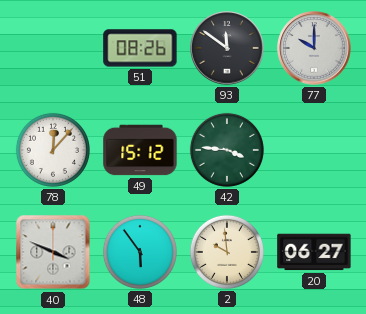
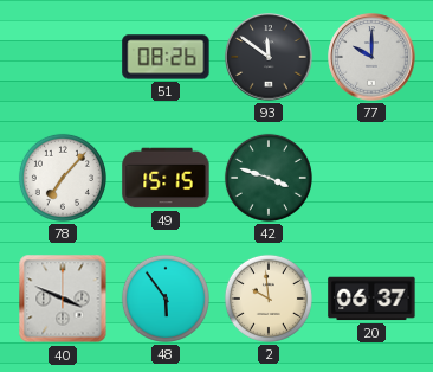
78: 12:07 -> 7:07
49: 15:12 -> 15:15
42: 3:46 -> 3:48
20: 06:27 -> 06:37
